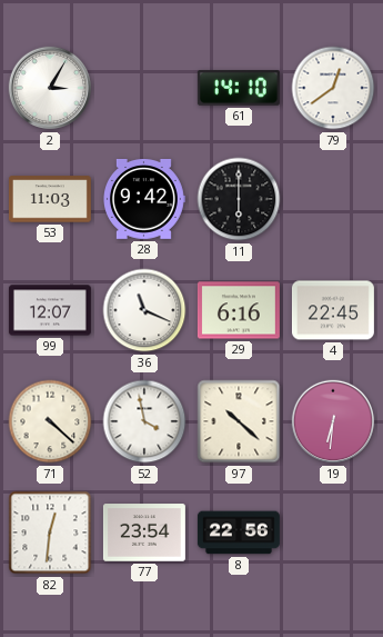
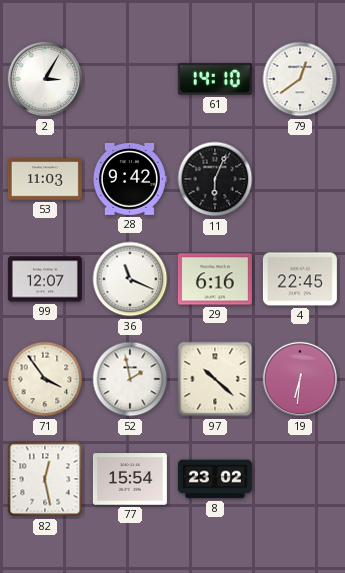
11: 6:00 -> 6:04
71: 4:22 -> 3:54
52: 3:58 -> 1:58
82: 12:31 -> 12:28
77: 23:54 -> 15:54
8: 22:56 -> 23:02
